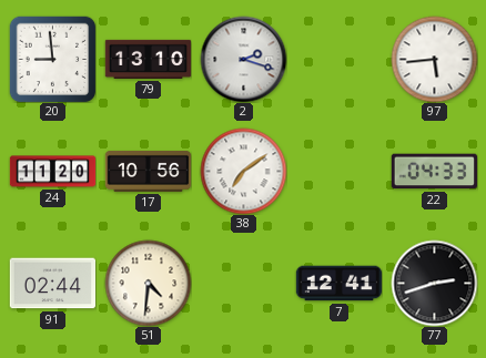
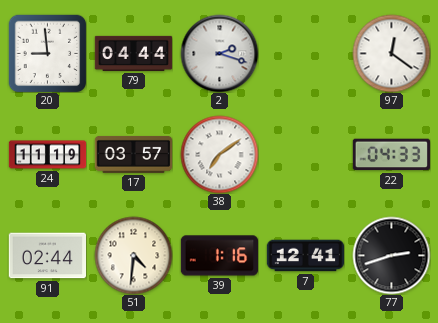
79: 13:10 -> 04:44
97: 5:44 -> 12:21
24: 11:20 -> 11:19
17: 10:56 -> 03:57
39: none -> 1:16
